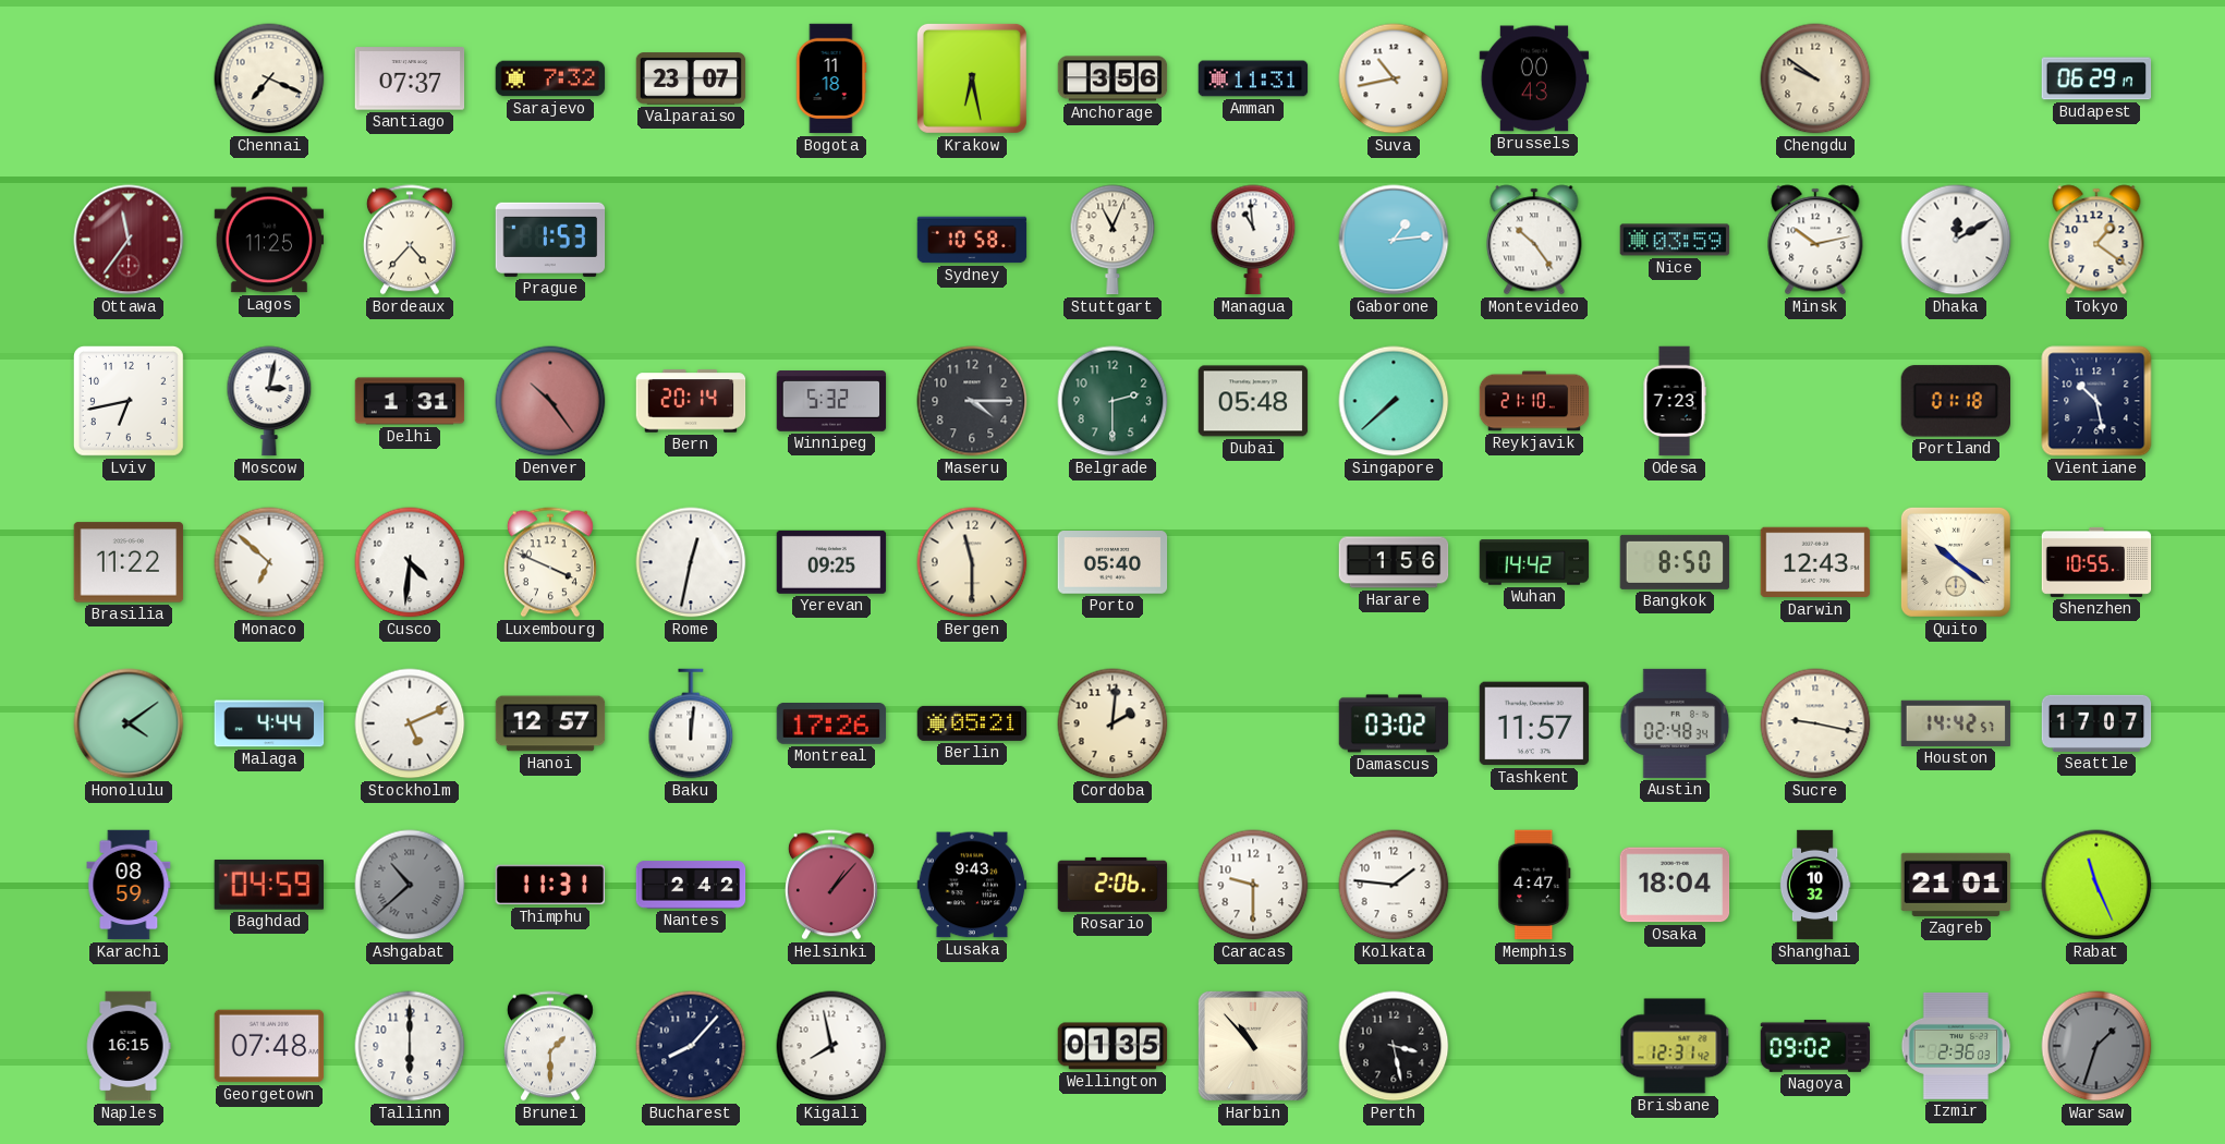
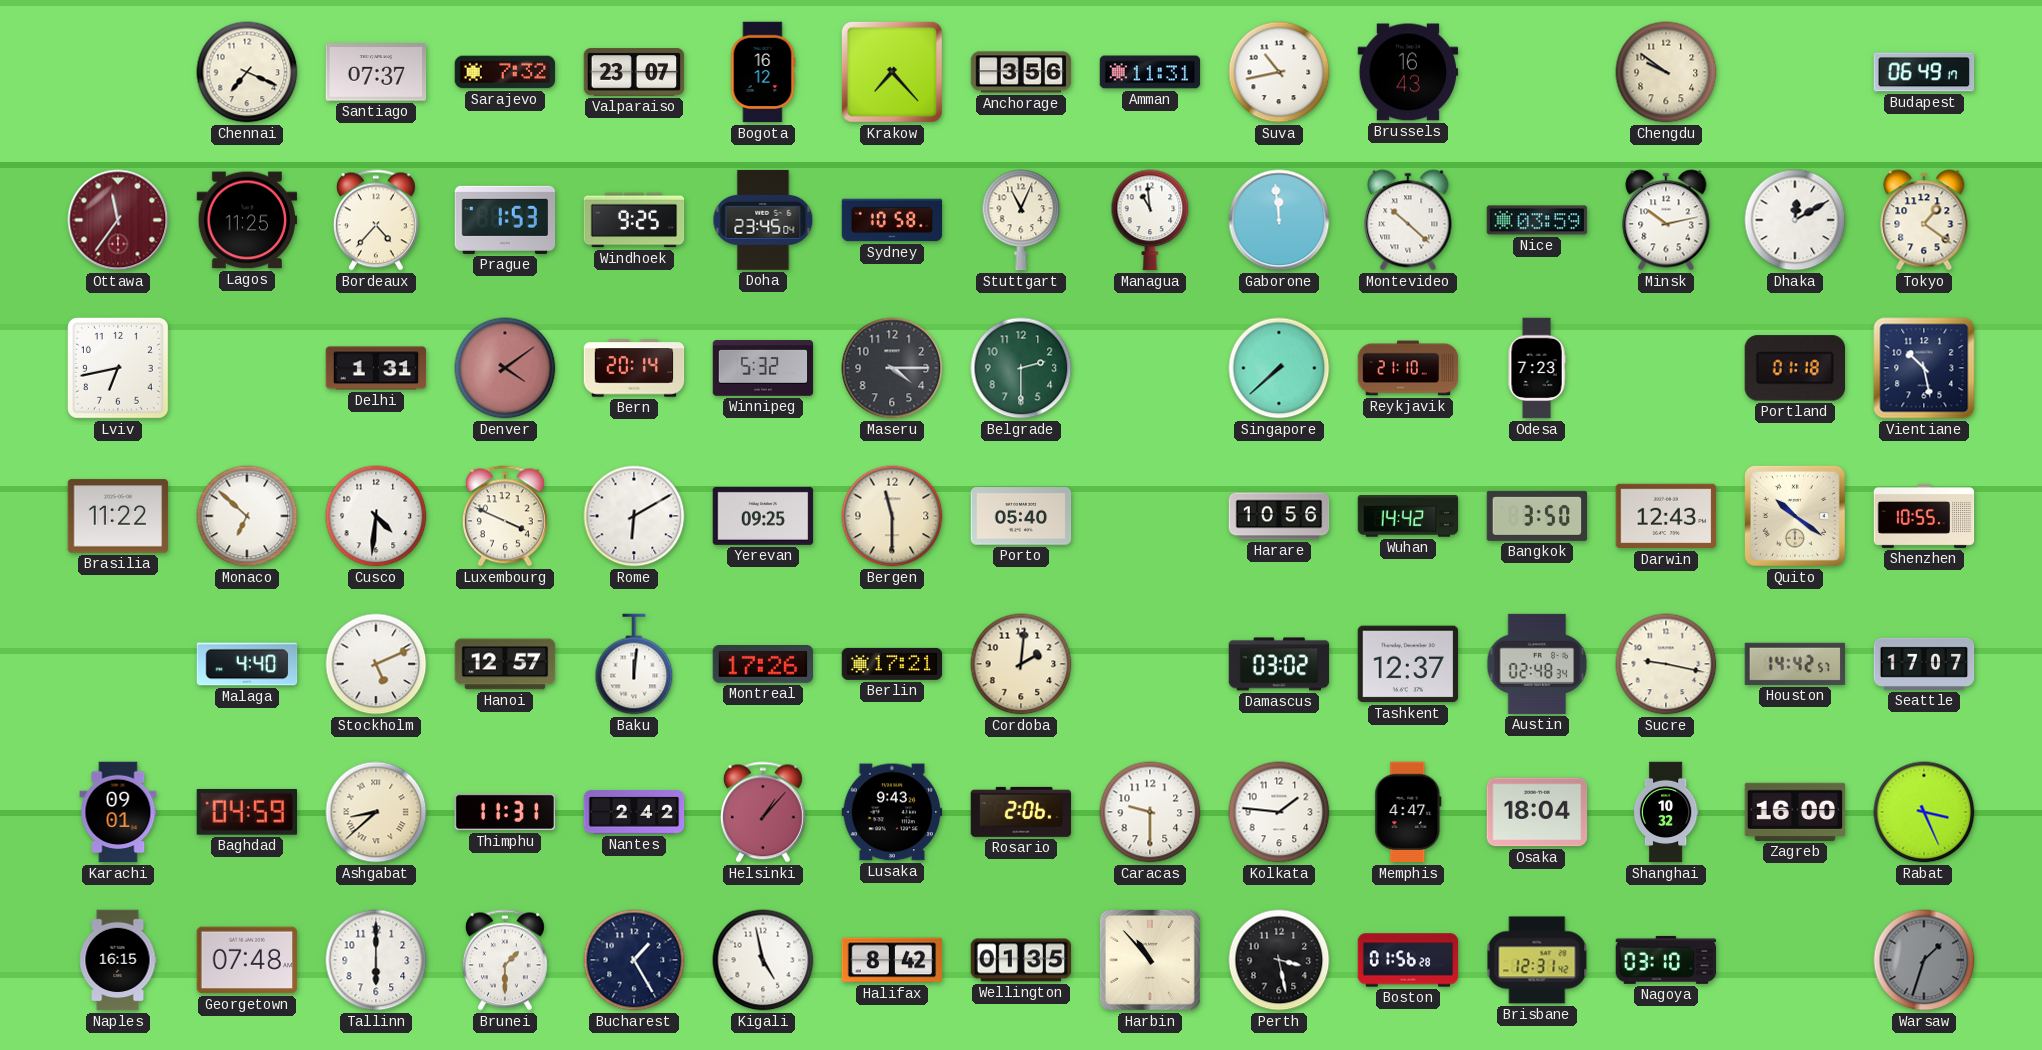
Bogota: 11:18 -> 16:12
Krakow: 6:28 -> 7:23
Brussels: 00:43 -> 16:43
Budapest: 06:29 -> 06:49
Windhoek: none -> 9:25
Doha: none -> 23:45
Gaborone: 1:14 -> 11:59
Montevideo: 10:24 -> 10:22
Moscow: 3:02 -> none
Denver: 10:24 -> 4:09
Dubai: 05:48 -> none
Rome: 12:32 -> 6:10
Harare: 1:56 -> 10:56
Bangkok: 8:50 -> 3:50
Honolulu: 4:09 -> none
Malaga: 4:44 -> 4:40
Berlin: 05:21 -> 17:21
Tashkent: 11:57 -> 12:37
Karachi: 08:59 -> 09:01
Ashgabat: 10:38 -> 8:38
Ashgabat dial: grey -> cream
Zagreb: 21:01 -> 16:00
Rabat: 11:26 -> 3:26
Bucharest: 8:07 -> 1:25
Kigali: 7:58 -> 4:58
Halifax: none -> 8:42
Boston: none -> 01:56
Nagoya: 09:02 -> 03:10
Izmir: 2:36 -> none
